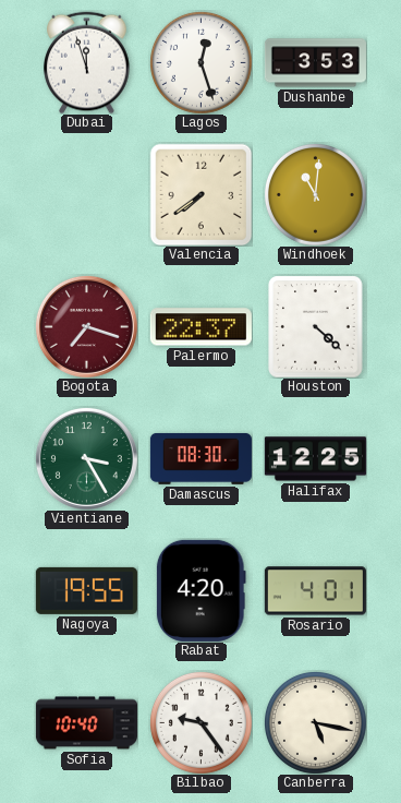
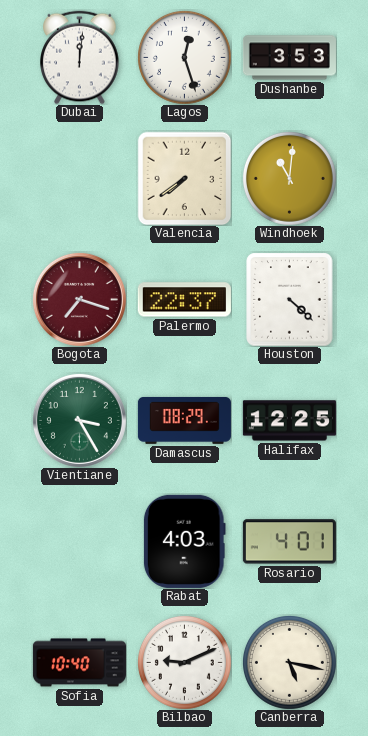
Dubai: 11:57 -> 12:01
Damascus: 08:30 -> 08:29
Nagoya: 19:55 -> none
Rabat: 4:20 -> 4:03
Bilbao: 9:24 -> 9:11
